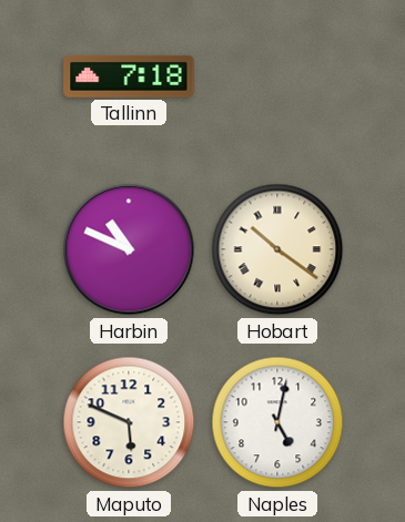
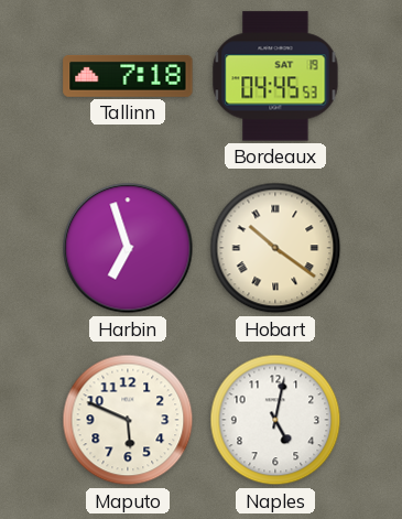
Bordeaux: none -> 04:45
Harbin: 10:49 -> 6:57
